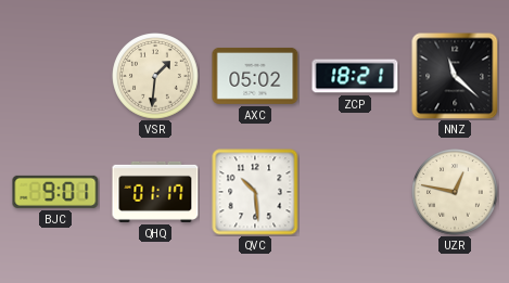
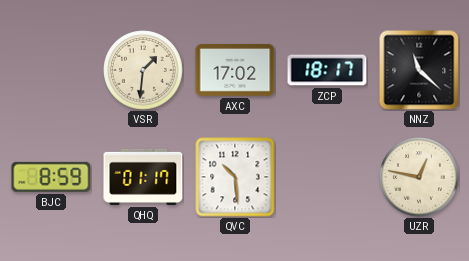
AXC: 05:02 -> 17:02
ZCP: 18:21 -> 18:17
BJC: 9:01 -> 8:59
